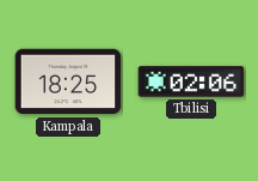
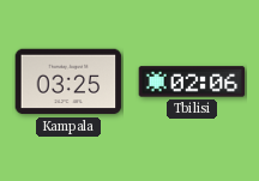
Kampala: 18:25 -> 03:25
